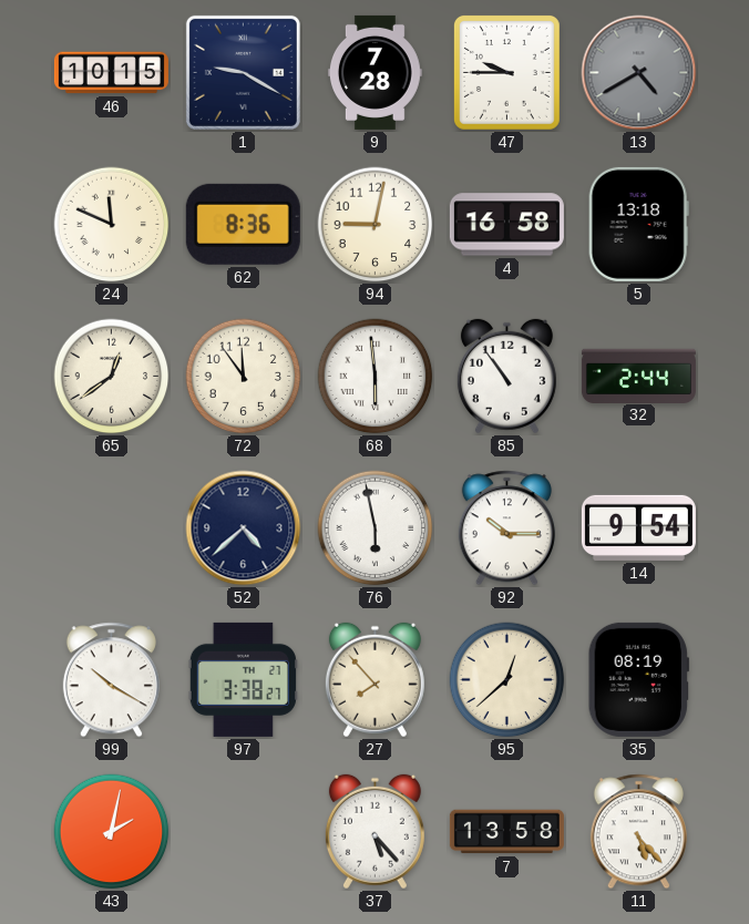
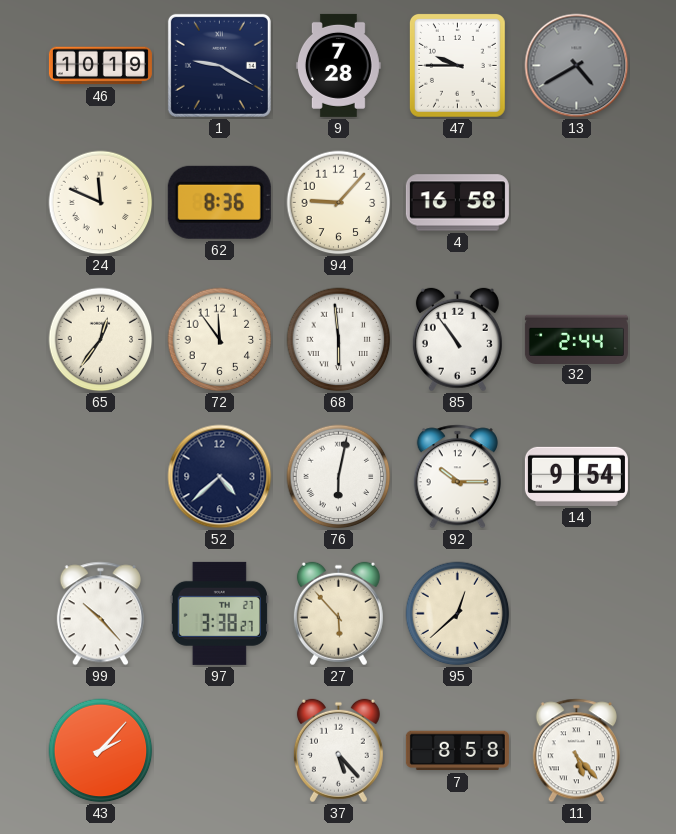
46: 10:15 -> 10:19
94: 9:02 -> 9:07
5: 13:18 -> none
65: 12:39 -> 12:36
76: 5:58 -> 6:02
99: 10:20 -> 10:23
27: 7:53 -> 5:53
35: 08:19 -> none
43: 2:02 -> 2:07
7: 13:58 -> 8:58
